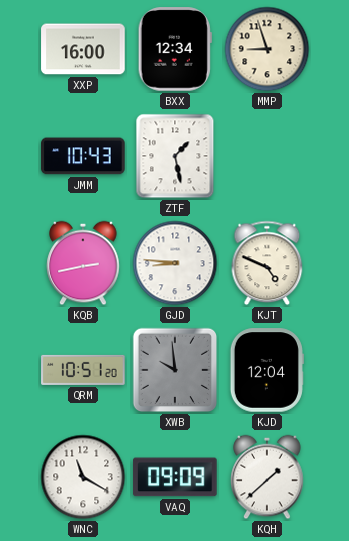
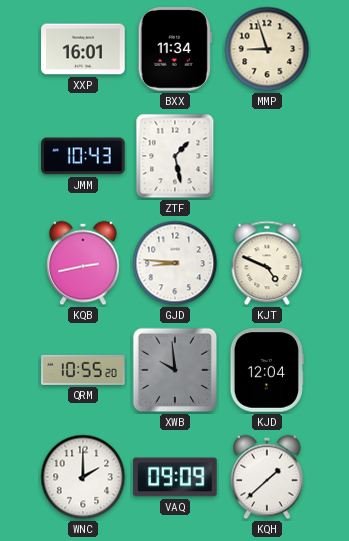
XXP: 16:00 -> 16:01
BXX: 12:34 -> 11:34
QRM: 10:51 -> 10:55
WNC: 11:20 -> 2:00
